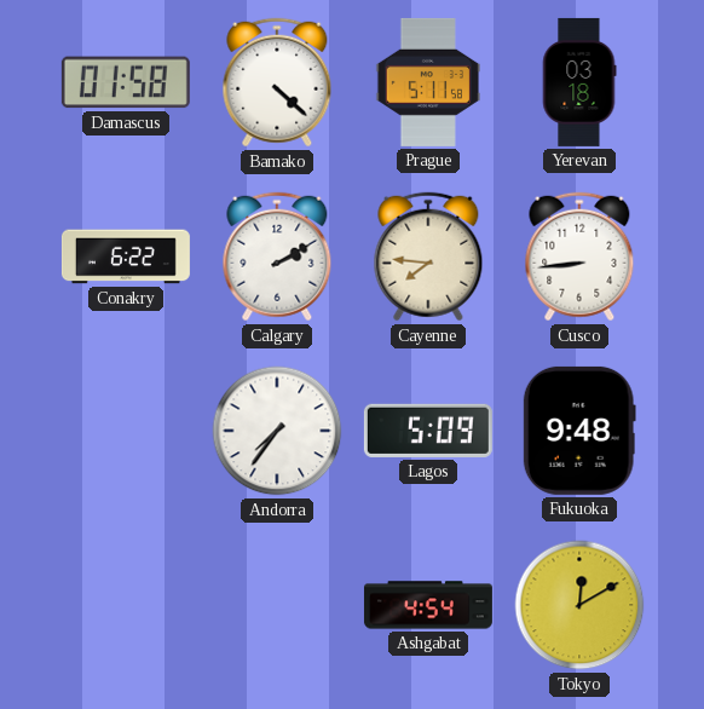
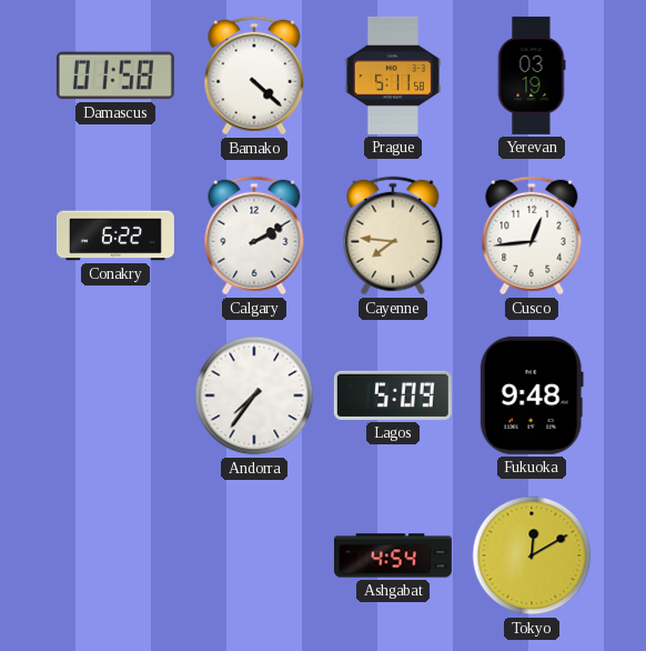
Yerevan: 03:18 -> 03:19
Cusco: 8:44 -> 12:44
